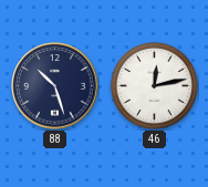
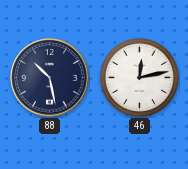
88: 10:27 -> 10:28
